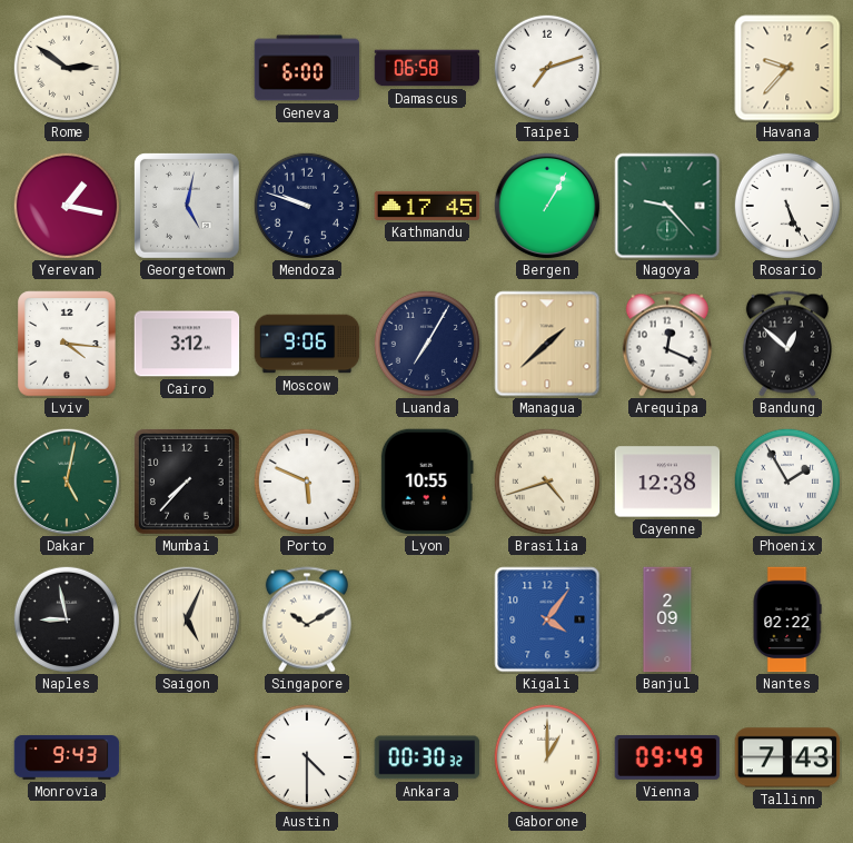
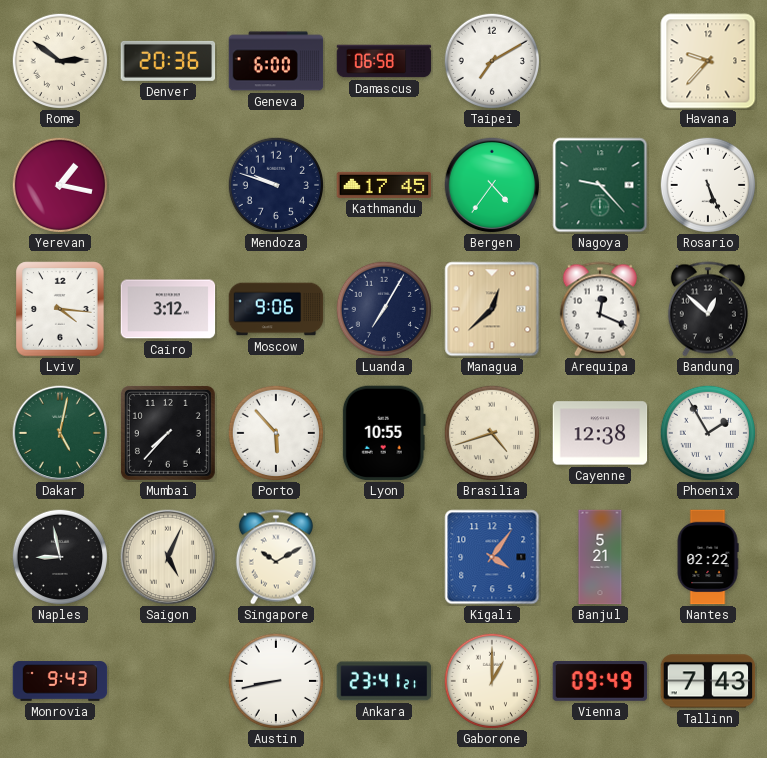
Denver: none -> 20:36
Taipei: 7:12 -> 7:10
Georgetown: 5:02 -> none
Bergen: 1:05 -> 4:36
Managua: 1:38 -> 12:38
Porto: 5:49 -> 5:53
Banjul: 2:09 -> 5:21
Austin: 4:30 -> 8:43
Ankara: 00:30 -> 23:41
